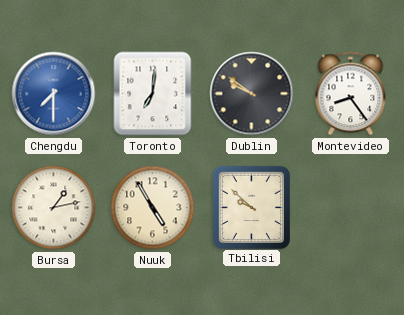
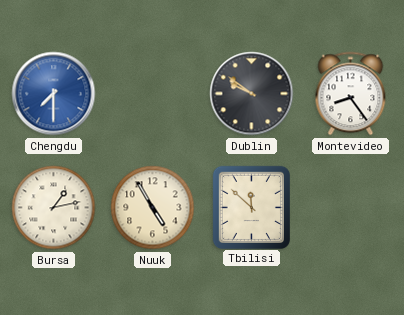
Toronto: 7:01 -> none
Tbilisi: 9:52 -> 11:52
